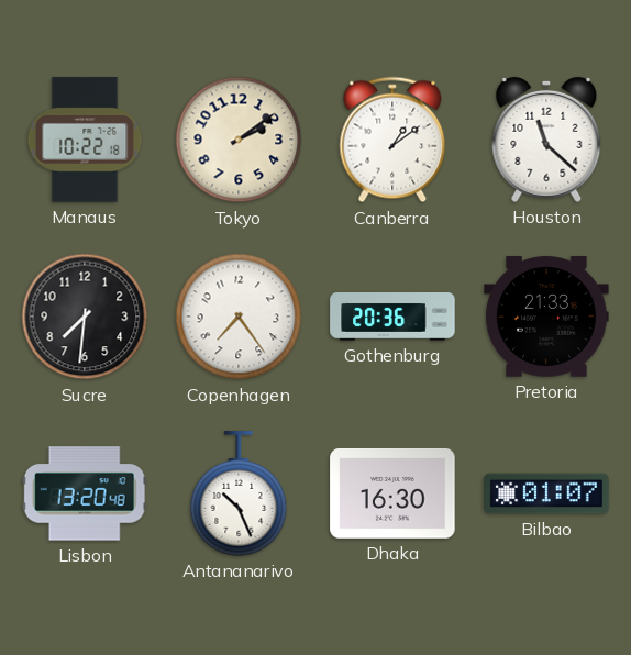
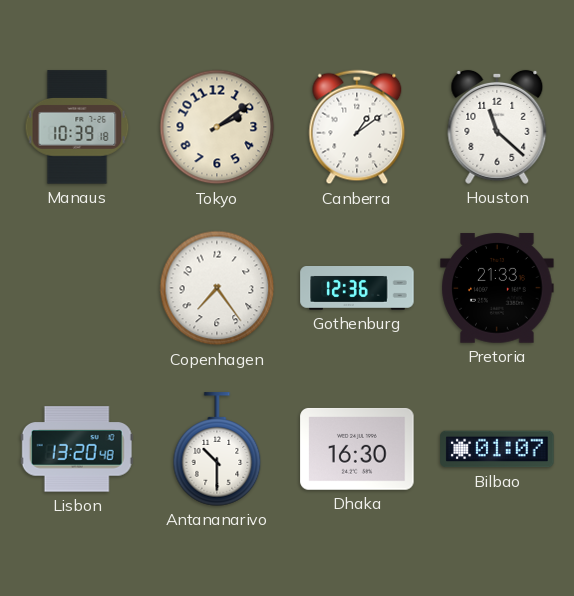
Manaus: 10:22 -> 10:39
Sucre: 7:31 -> none
Gothenburg: 20:36 -> 12:36
Antananarivo: 10:26 -> 10:30
